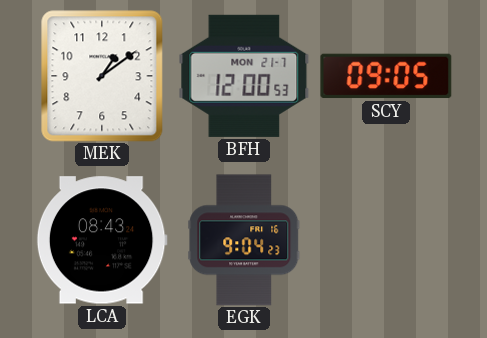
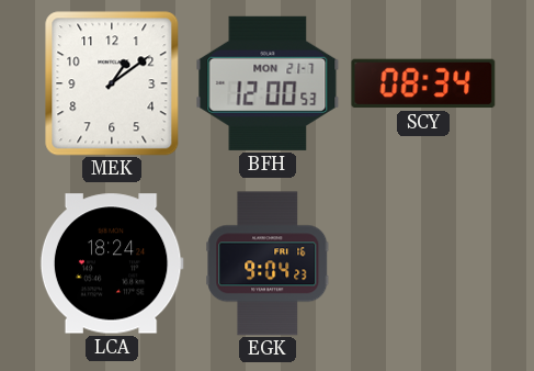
SCY: 09:05 -> 08:34
LCA: 08:43 -> 18:24
